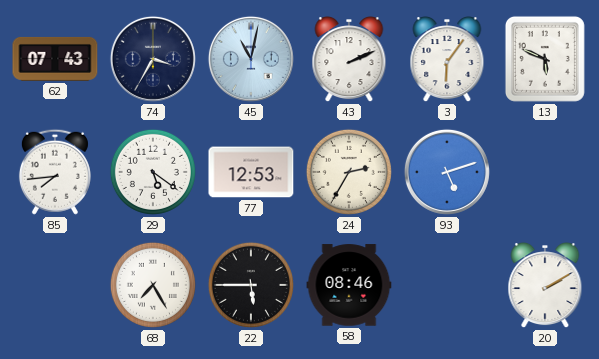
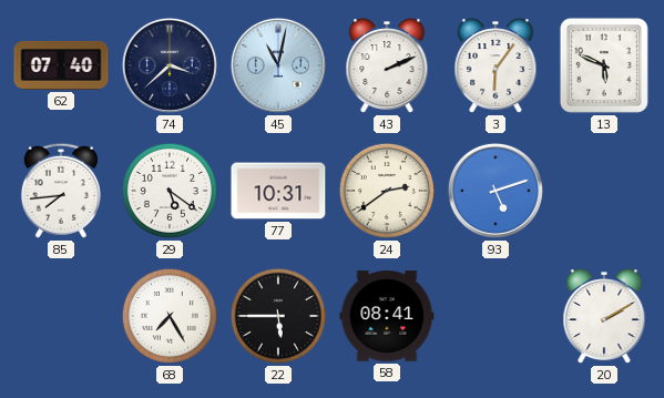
62: 07:43 -> 07:40
74: 3:35 -> 3:38
77: 12:53 -> 10:31
24: 2:35 -> 2:39
58: 08:46 -> 08:41
